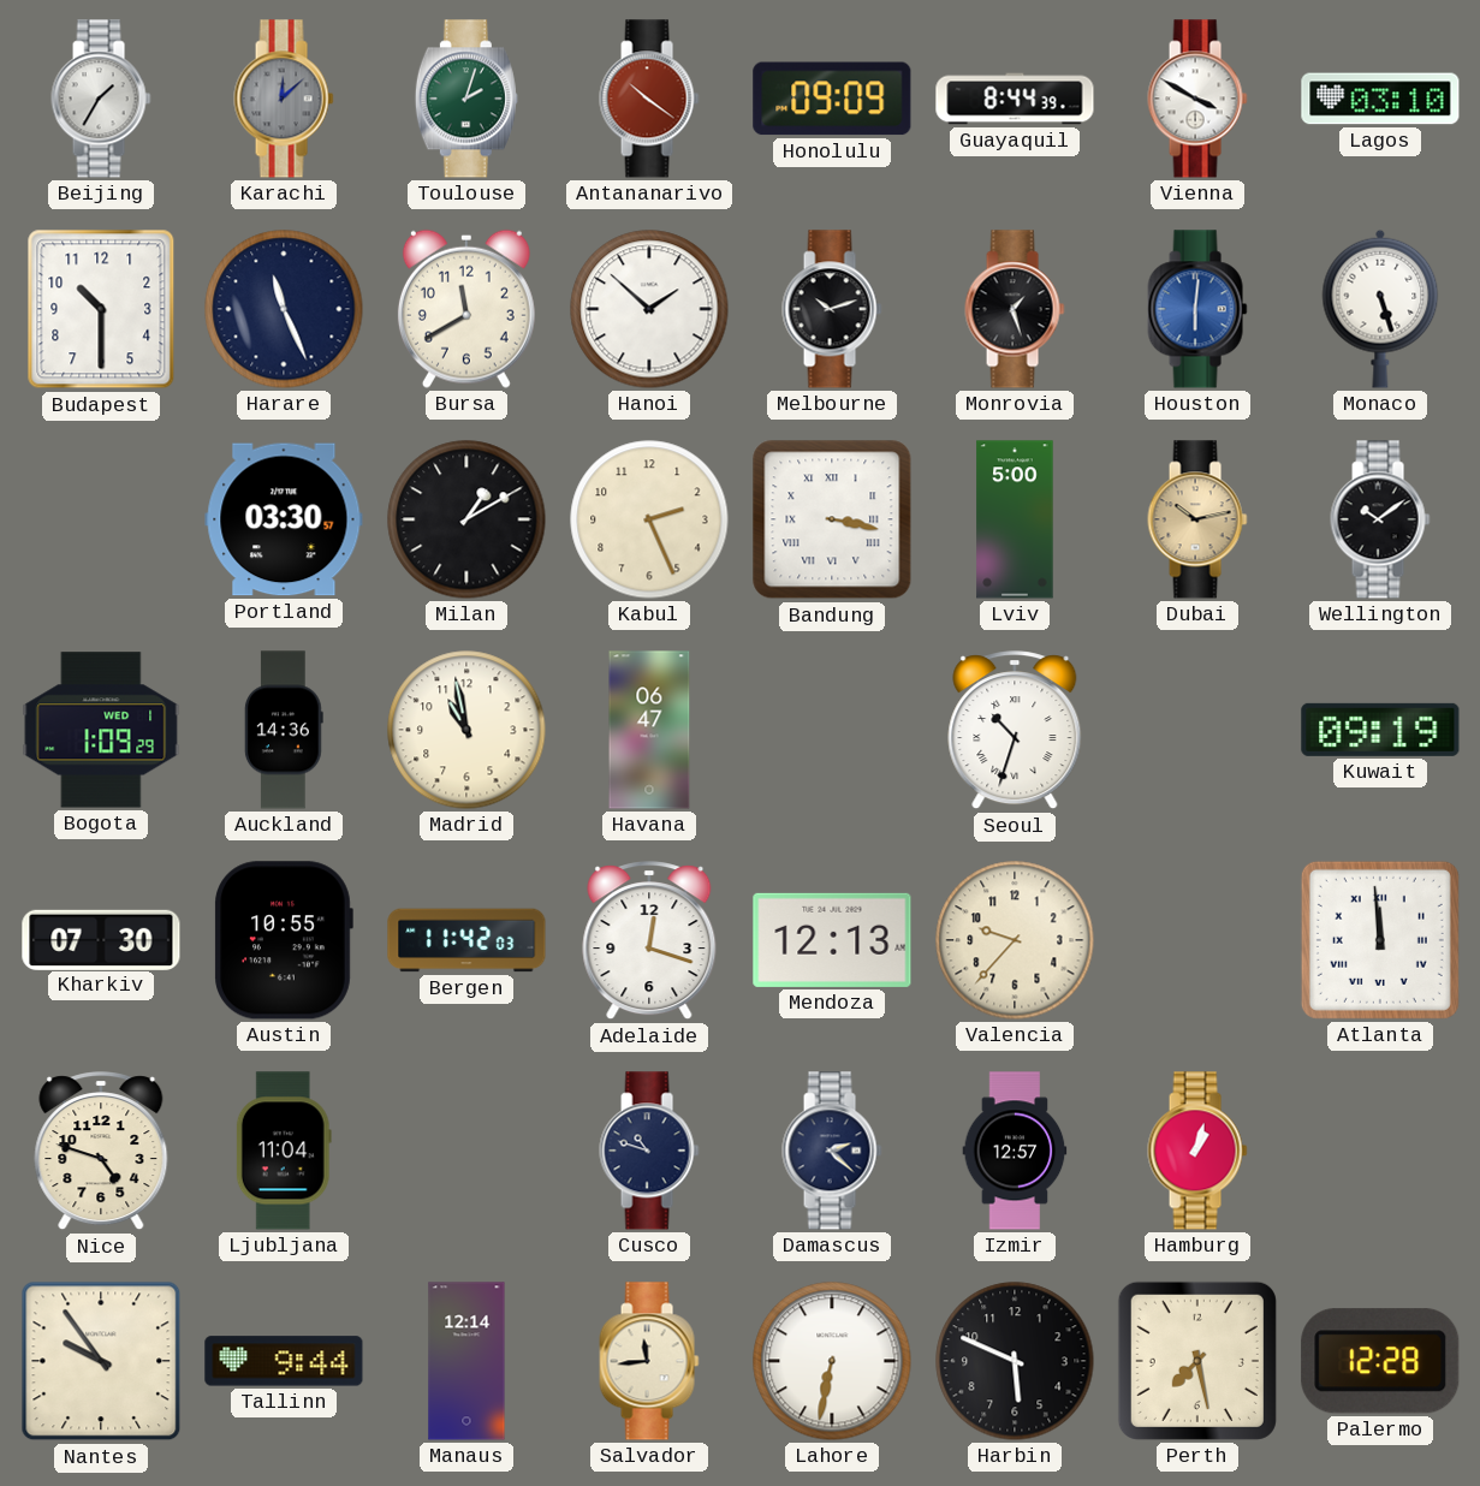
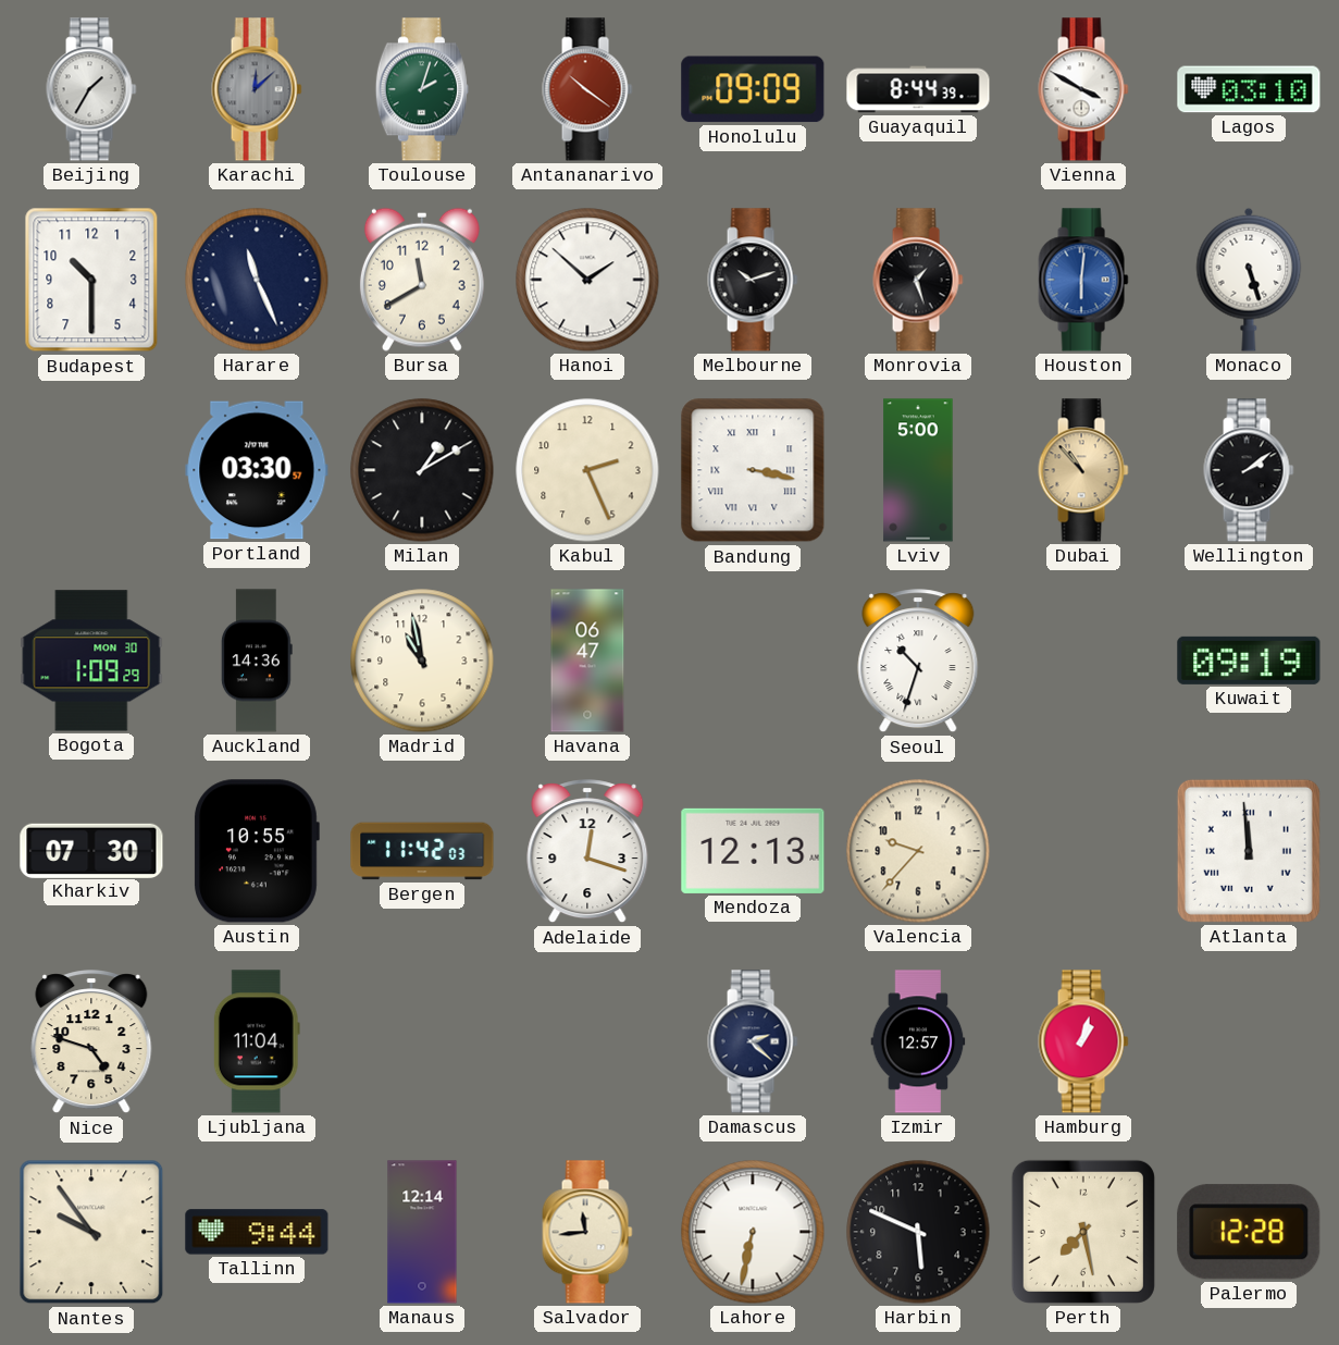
Dubai: 10:13 -> 10:53
Wellington: 10:09 -> 2:09
Bogota date: WED 1 -> MON 30
Cusco: 10:48 -> none
